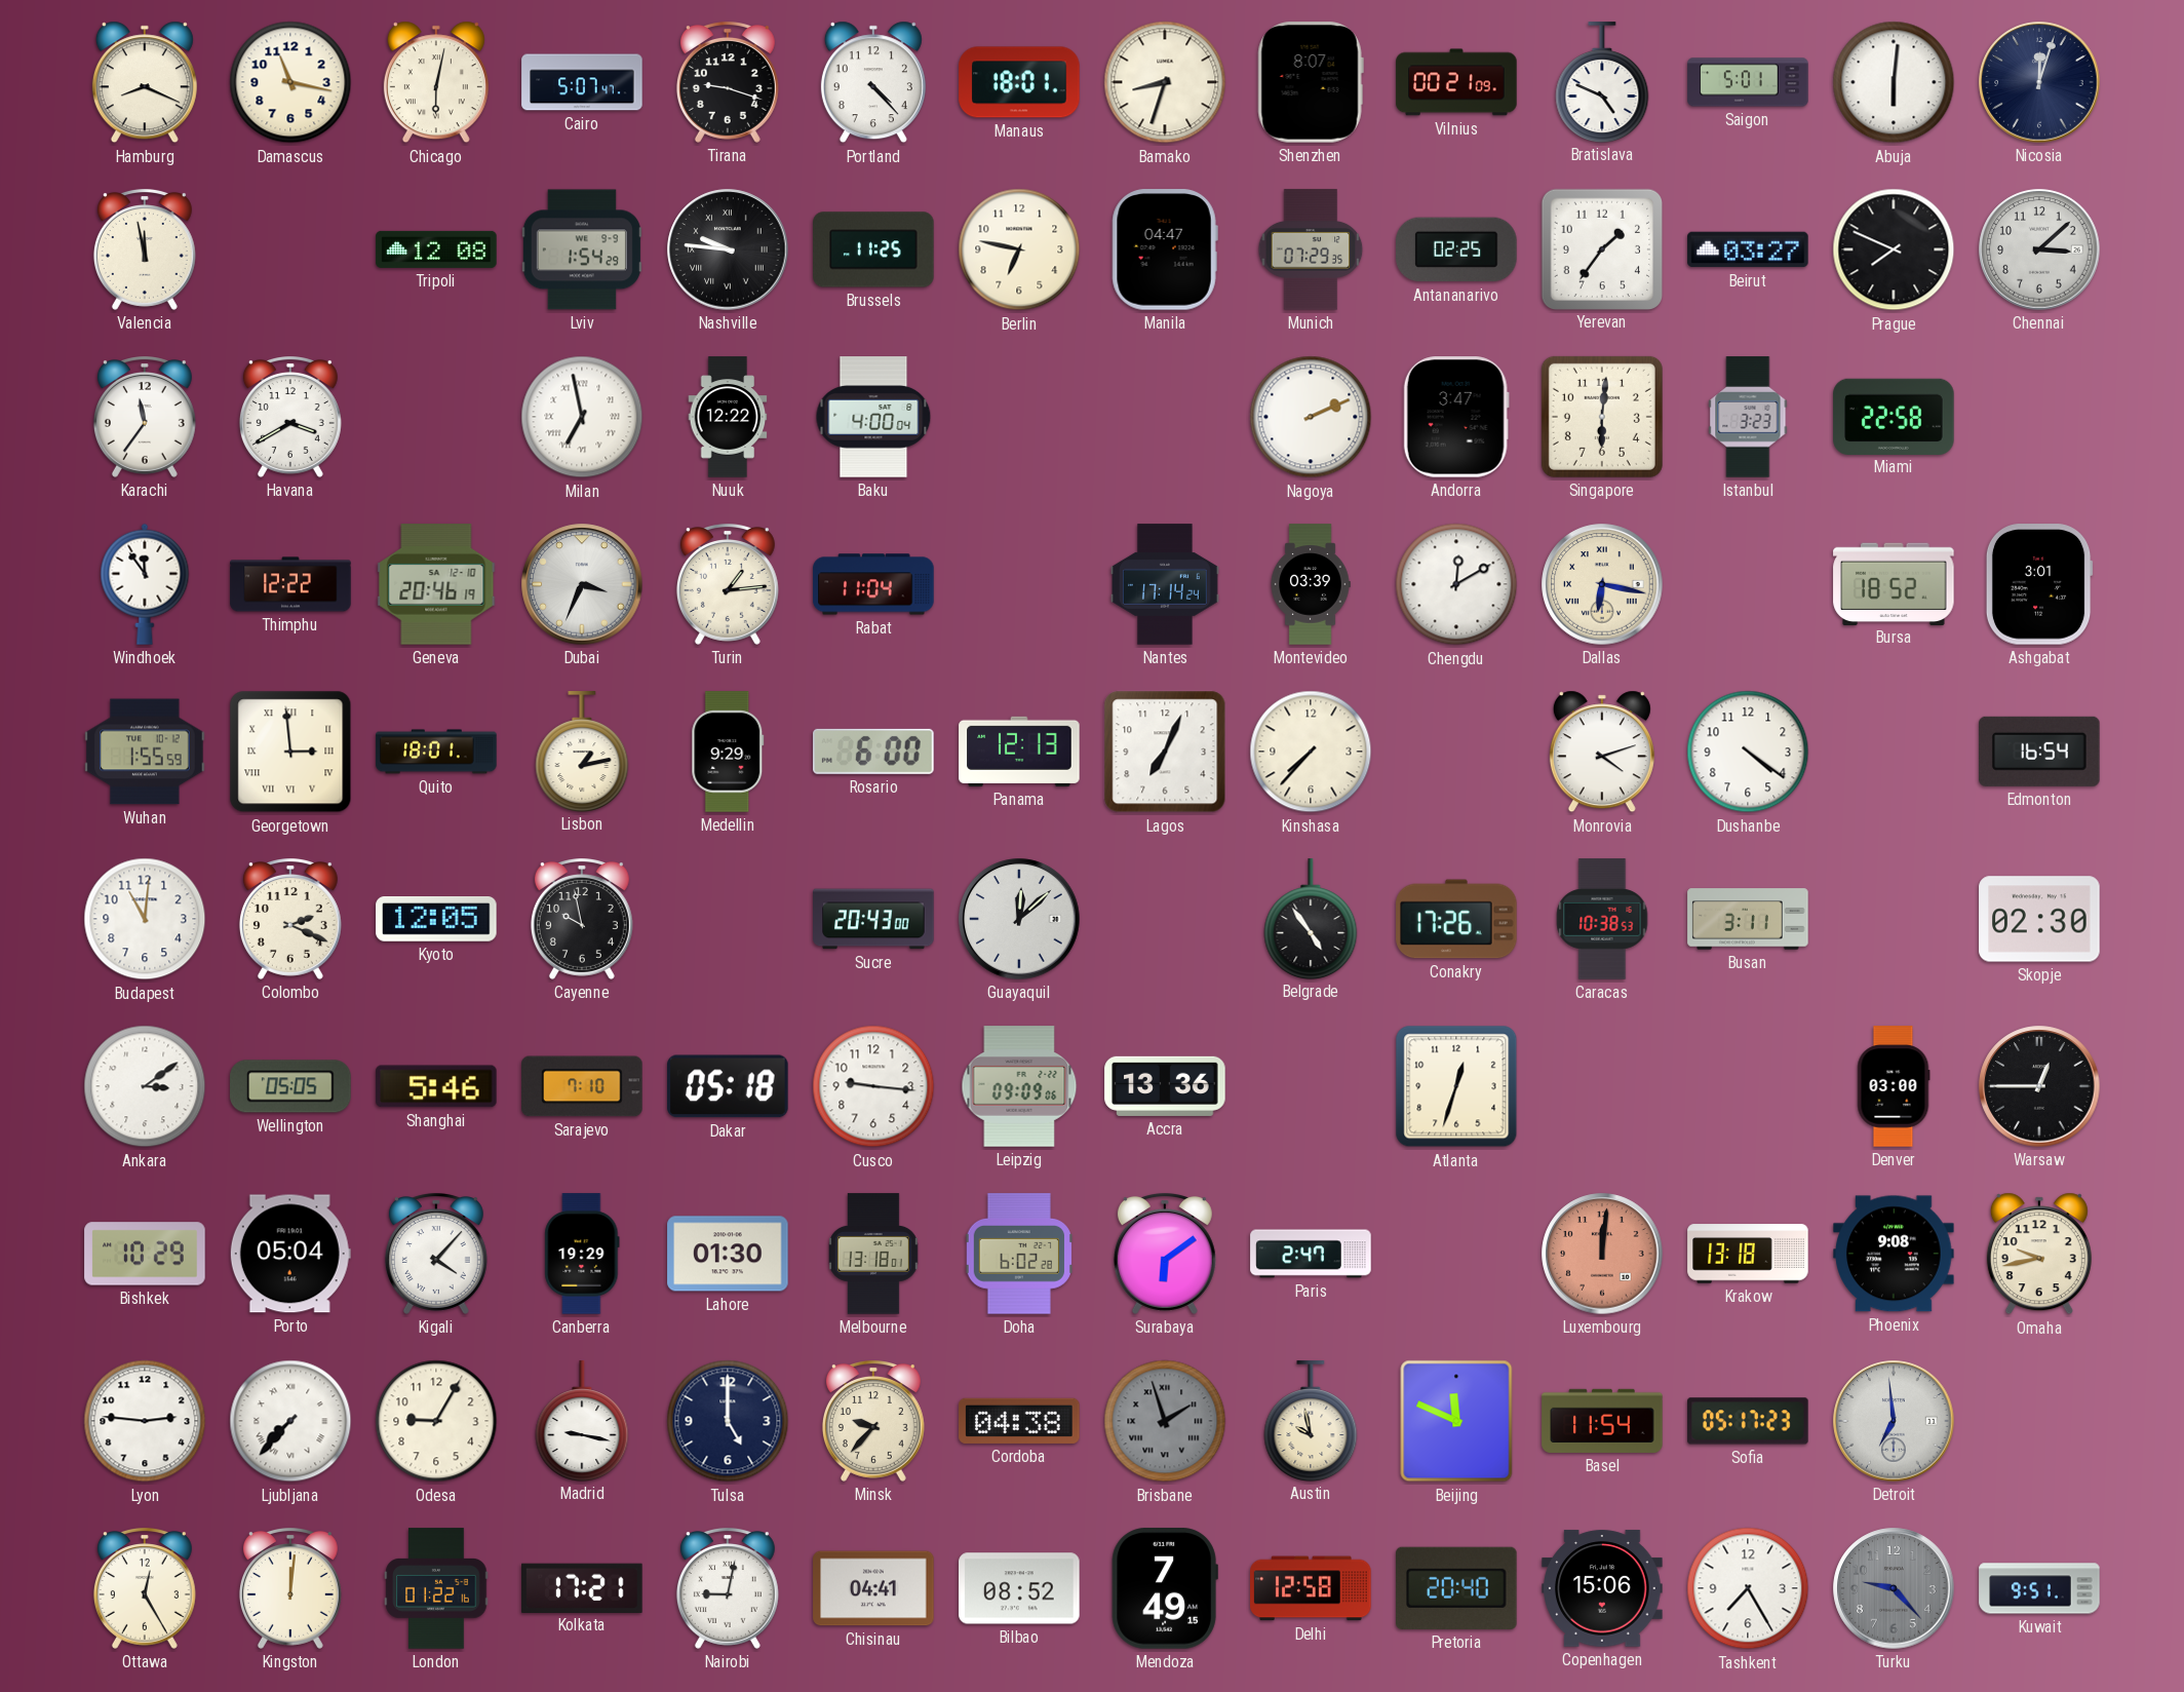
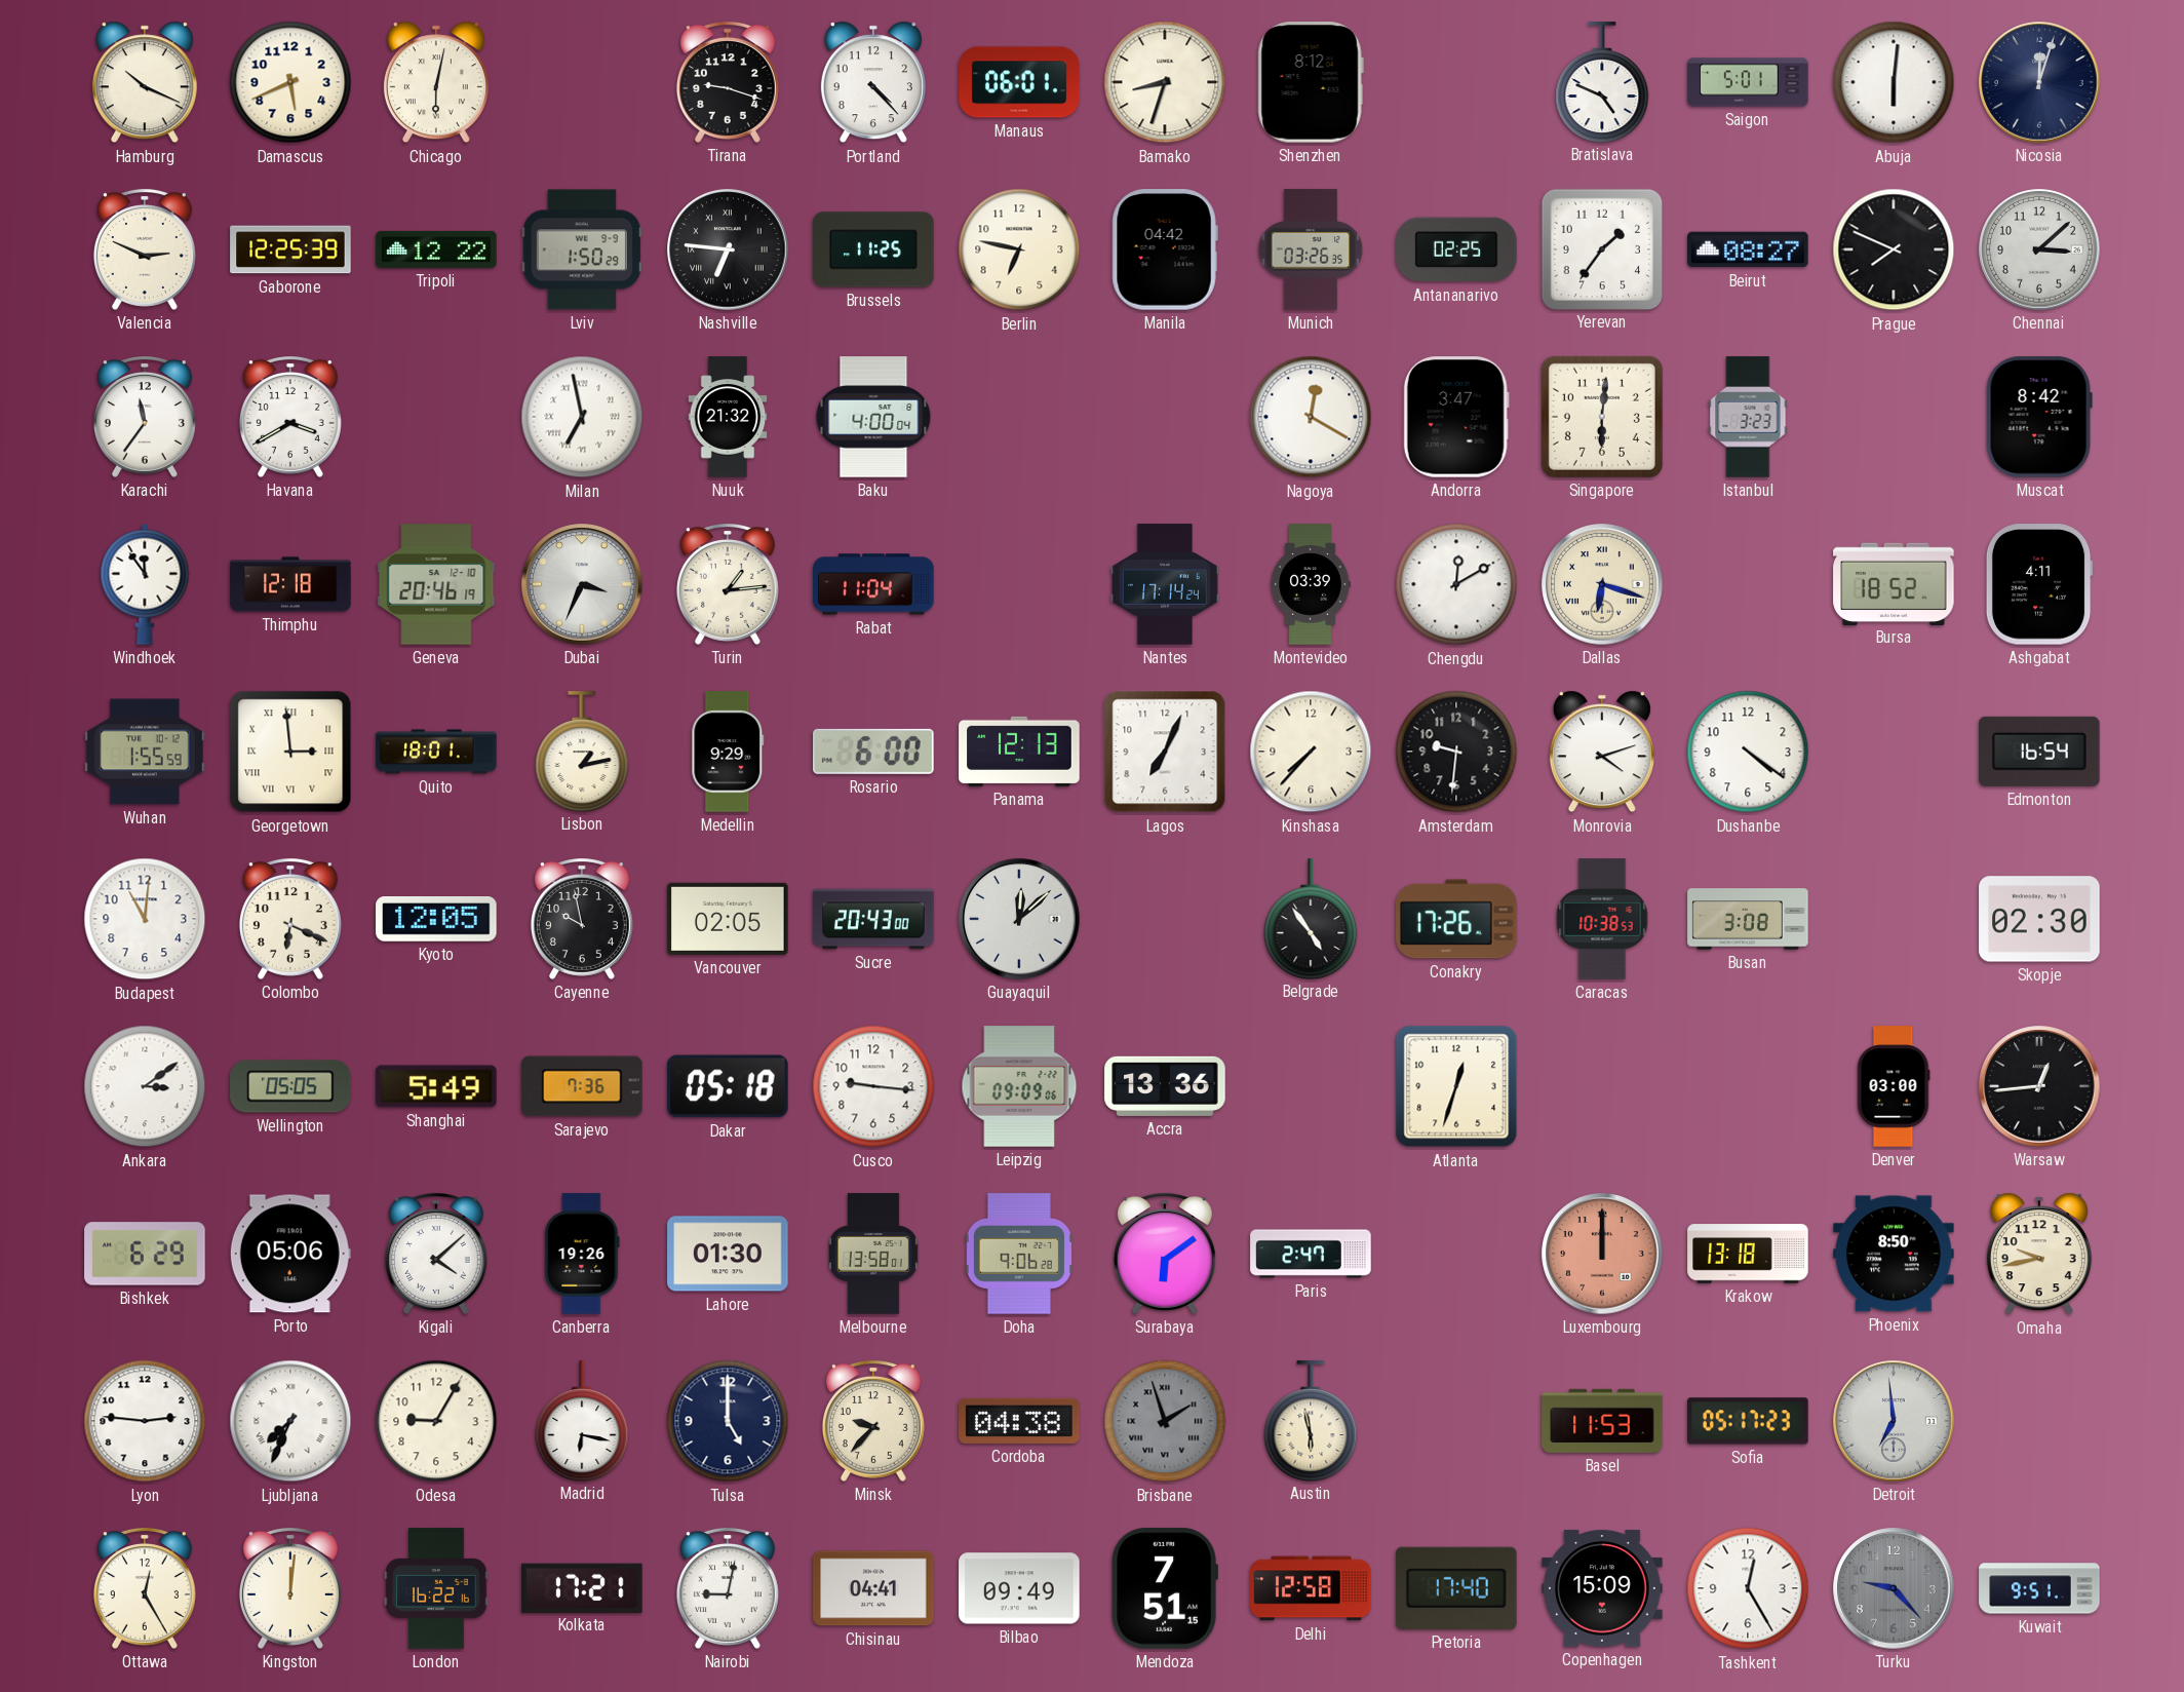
Hamburg: 8:19 -> 10:19
Damascus: 11:17 -> 5:41
Cairo: 5:07 -> none
Manaus: 18:01 -> 06:01
Shenzhen: 8:07 -> 8:12
Vilnius: 00:21 -> none
Valencia: 11:58 -> 2:49
Gaborone: none -> 12:25
Tripoli: 12:08 -> 12:22
Lviv: 1:54 -> 1:50
Nashville: 9:46 -> 6:46
Manila: 04:47 -> 04:42
Munich: 07:29 -> 03:26
Beirut: 03:27 -> 08:27
Nuuk: 12:22 -> 21:32
Nagoya: 2:11 -> 12:20
Miami: 22:58 -> none
Muscat: none -> 8:42
Thimphu: 12:22 -> 12:18
Dallas: 6:17 -> 6:18
Ashgabat: 3:01 -> 4:11
Amsterdam: none -> 9:31
Colombo: 2:19 -> 6:19
Vancouver: none -> 02:05
Busan: 3:11 -> 3:08
Shanghai: 5:46 -> 5:49
Sarajevo: 7:10 -> 7:36
Warsaw: 12:45 -> 12:44
Bishkek: 10:29 -> 6:29
Porto: 05:04 -> 05:06
Kigali: 4:07 -> 4:08
Canberra: 19:29 -> 19:26
Melbourne: 13:18 -> 13:58
Doha: 6:02 -> 9:06
Luxembourg: 12:01 -> 12:00
Phoenix: 9:08 -> 8:50
Ljubljana: 7:37 -> 7:34
Madrid: 9:17 -> 6:17
Austin: 9:58 -> 5:58
Beijing: 11:49 -> none
Basel: 11:54 -> 11:53
London: 01:22 -> 16:22
Bilbao: 08:52 -> 09:49
Mendoza: 7:49 -> 7:51
Pretoria: 20:40 -> 17:40
Copenhagen: 15:06 -> 15:09
Tashkent: 7:25 -> 12:25
